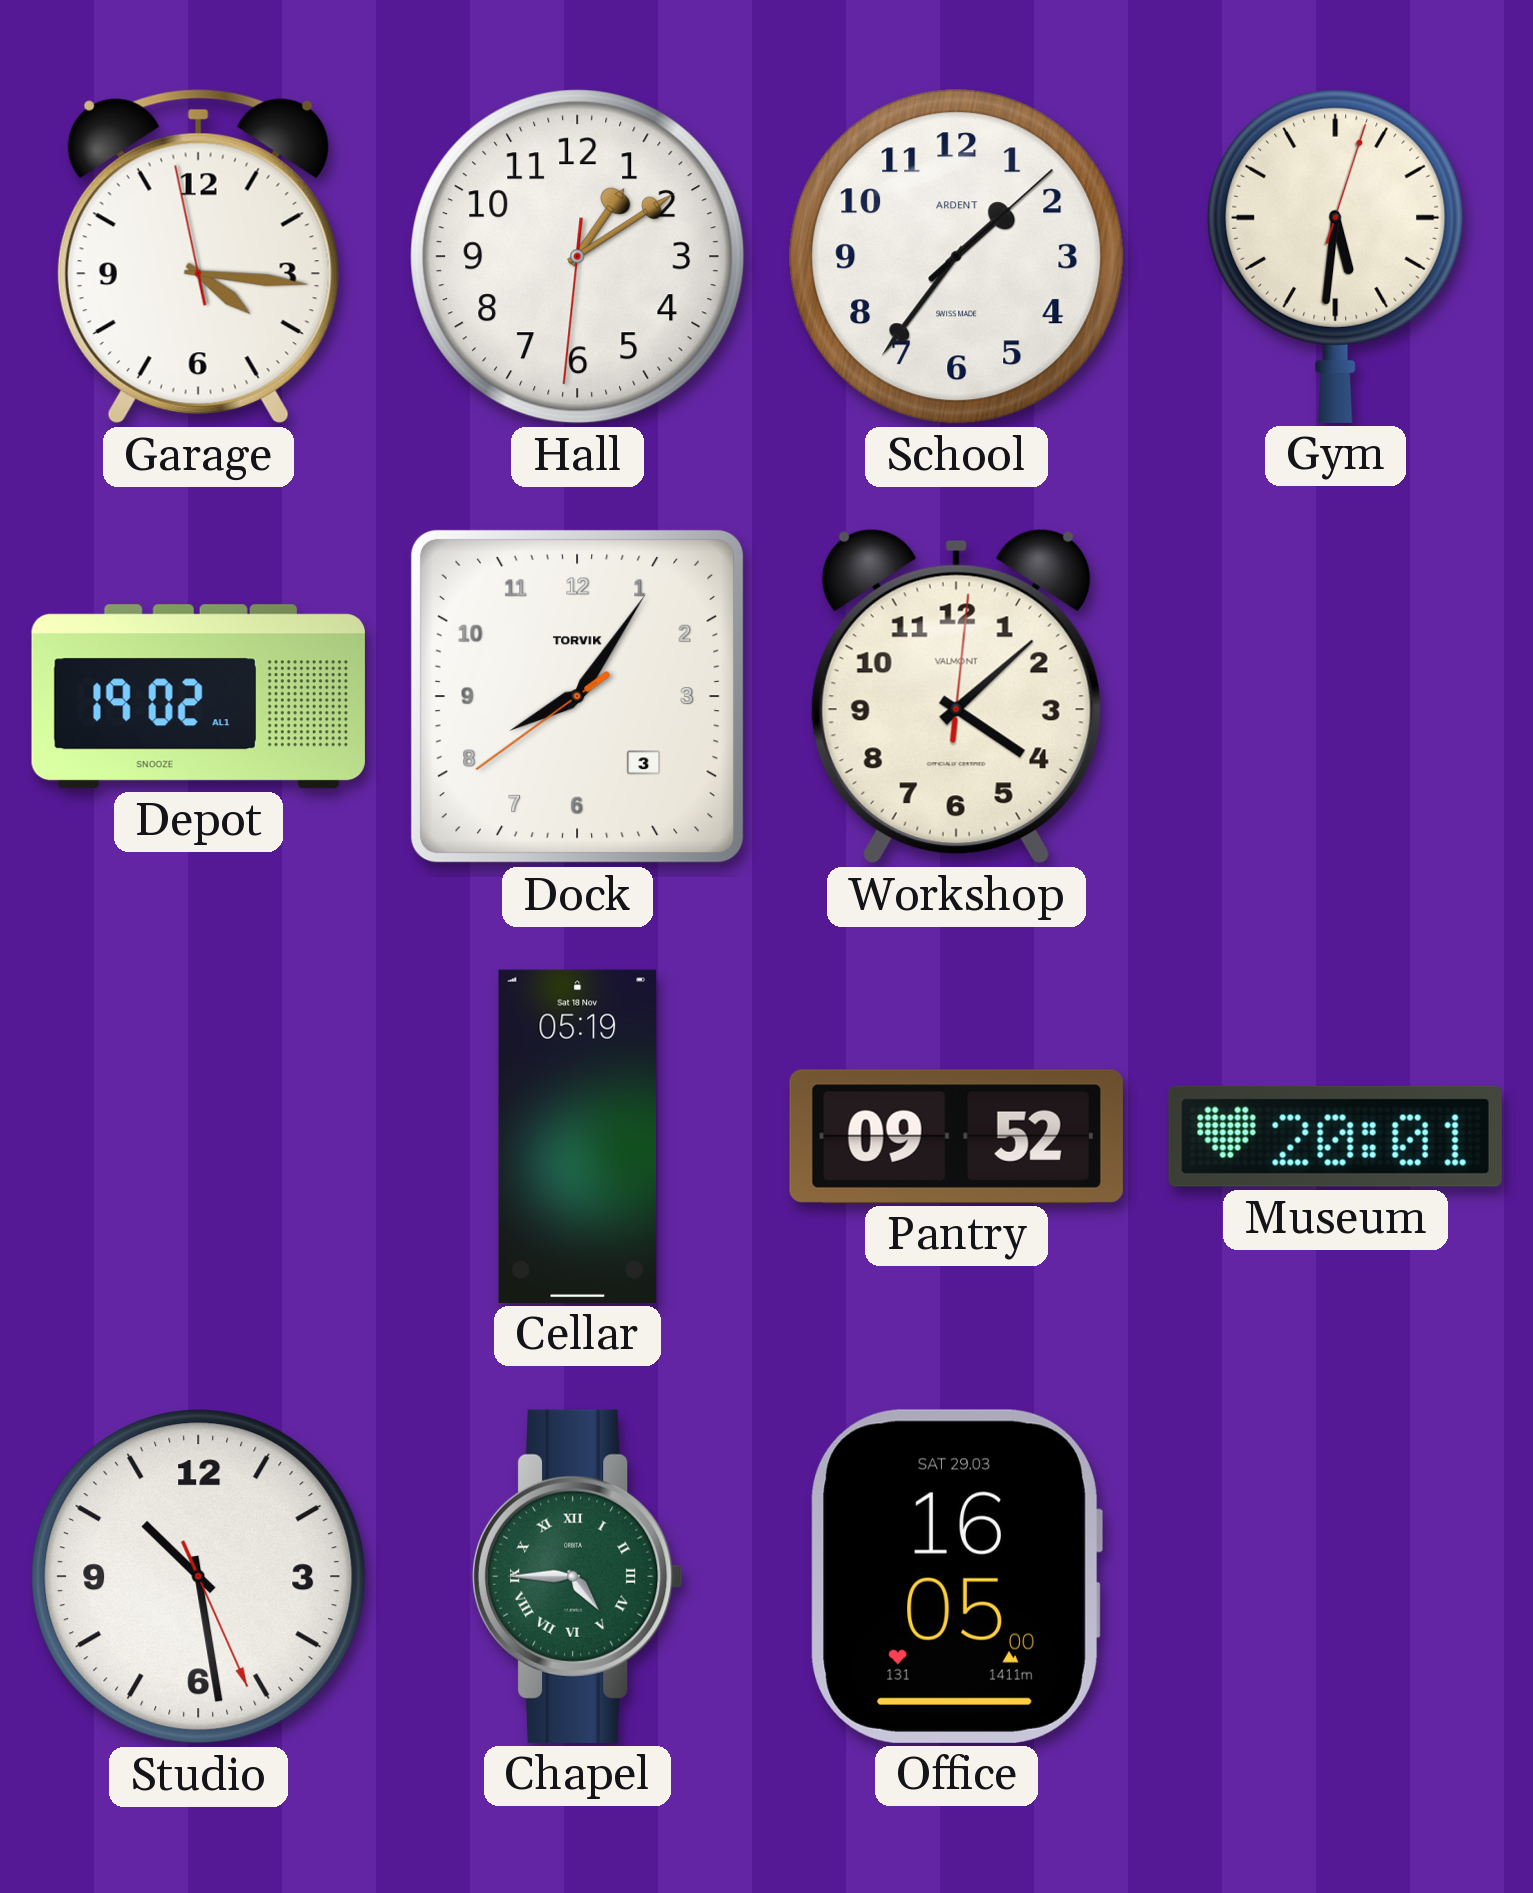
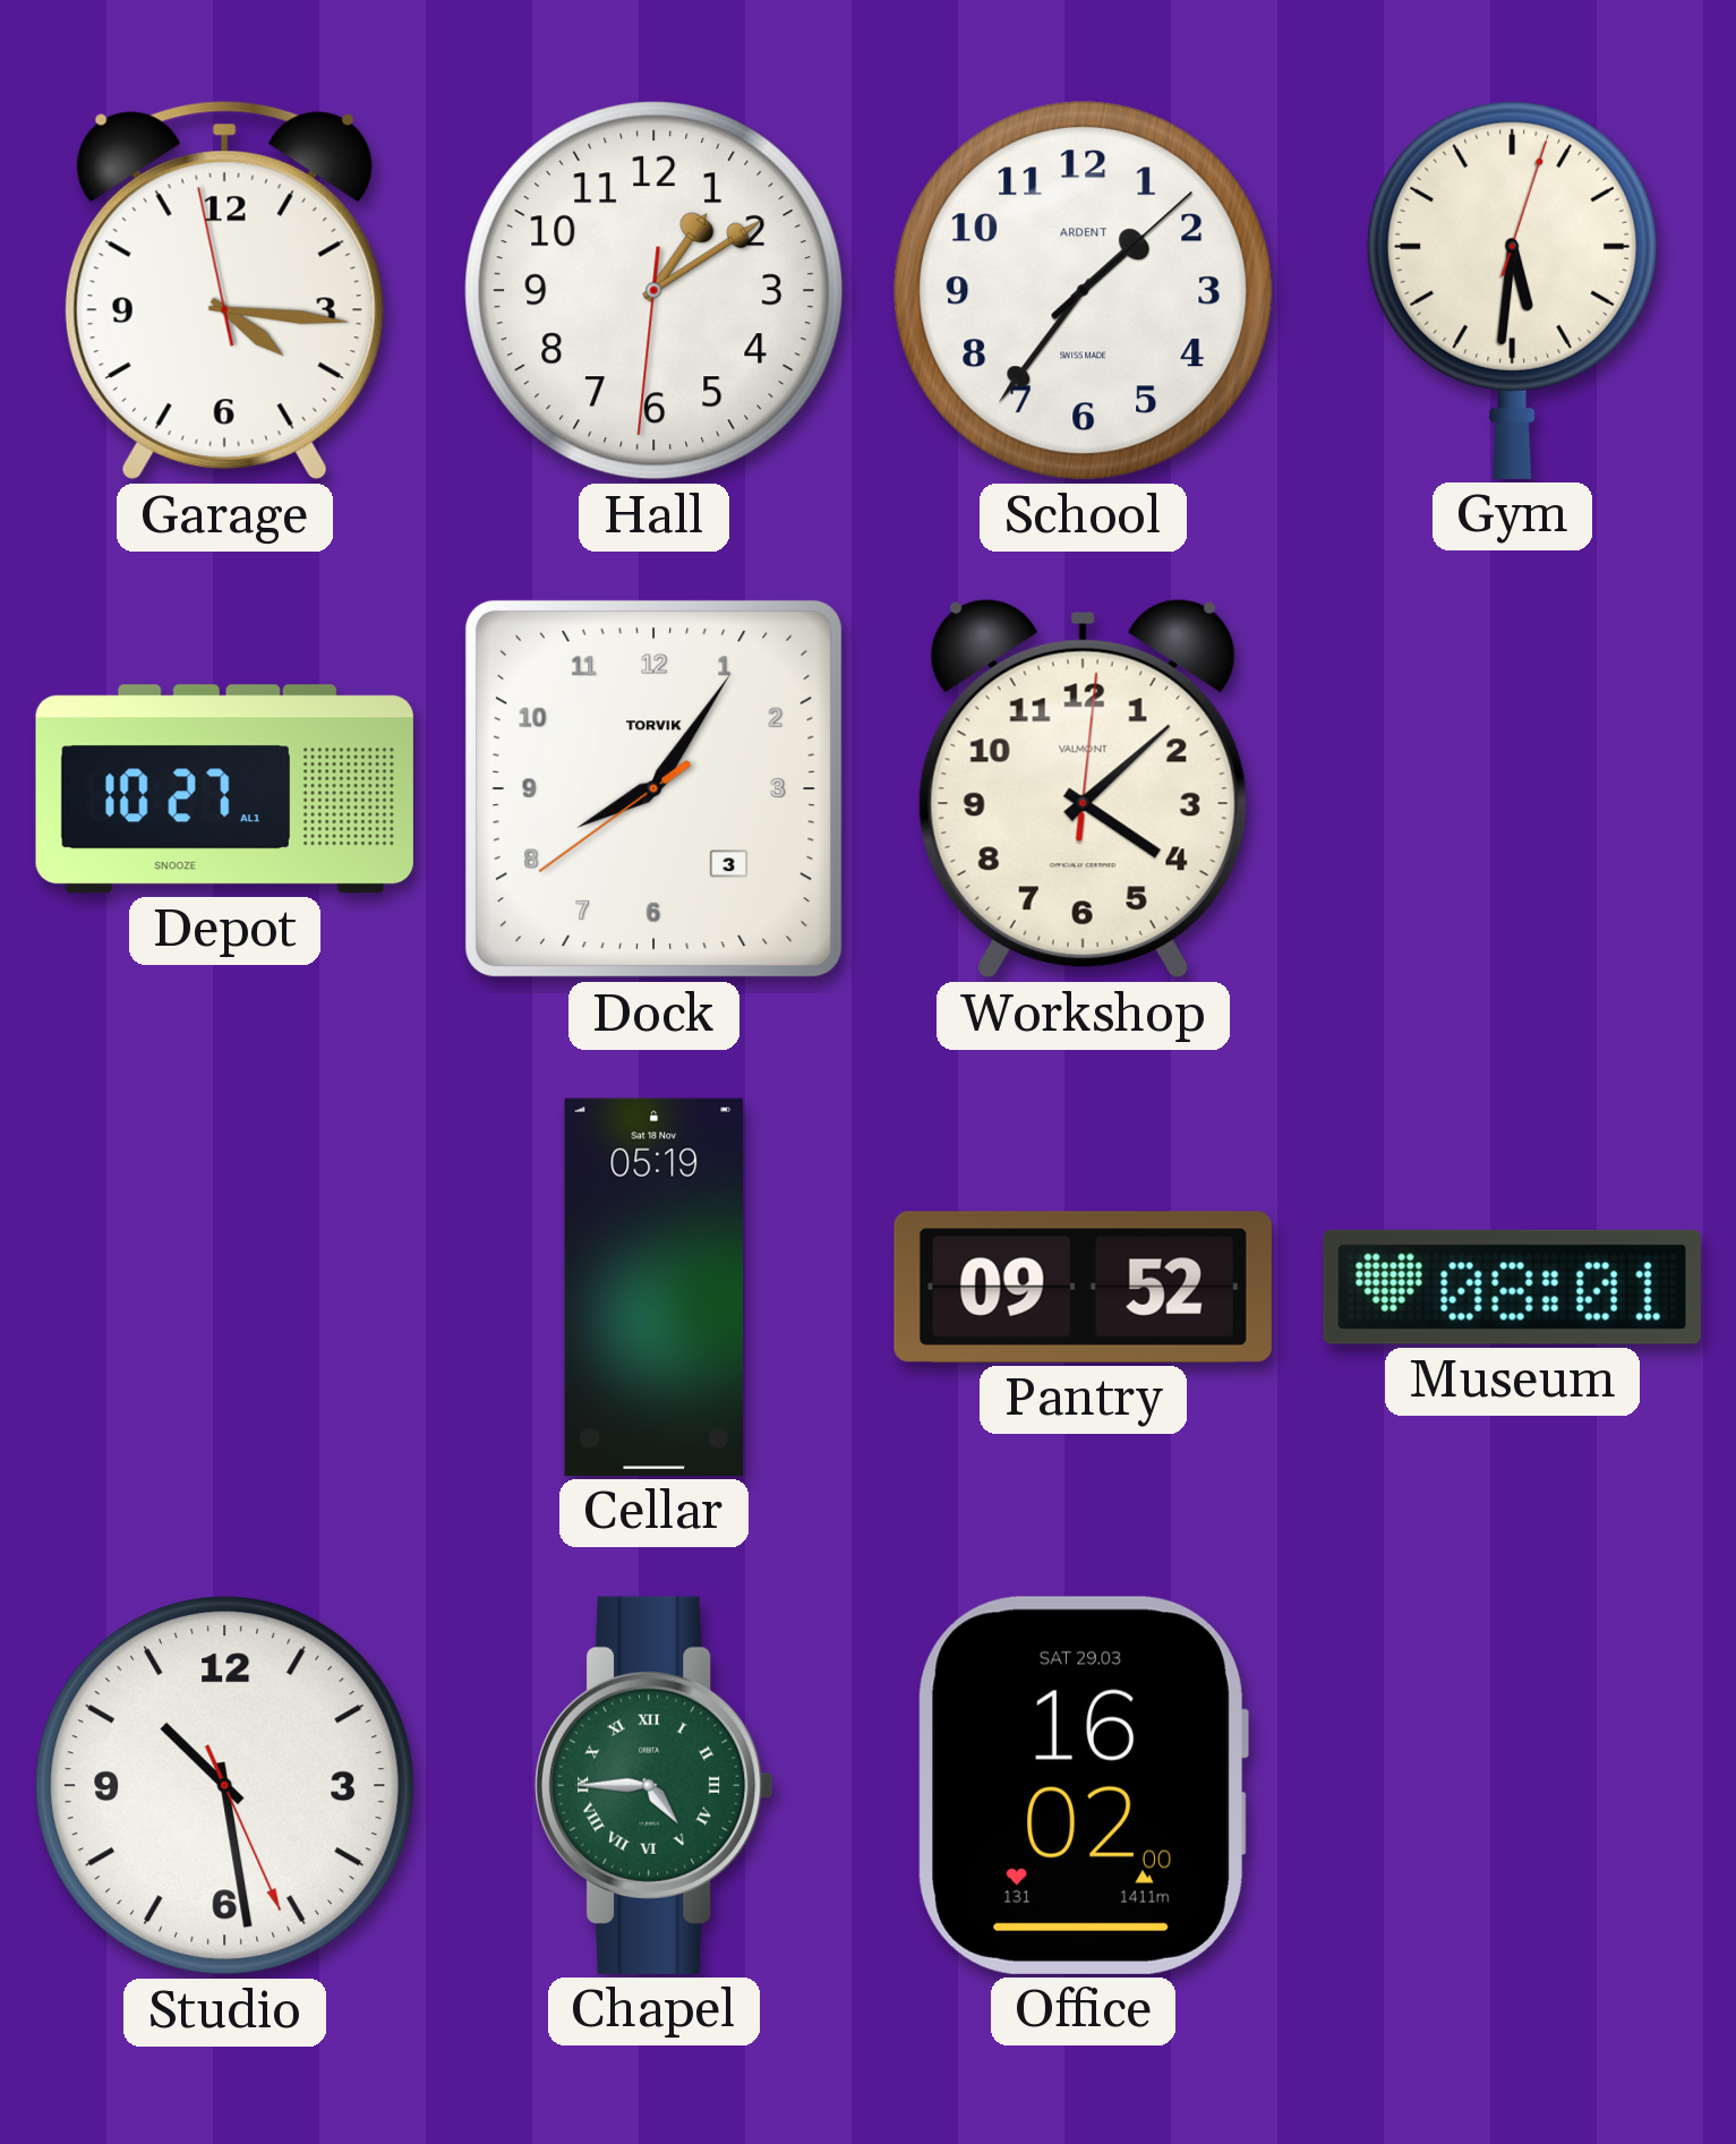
Depot: 19:02 -> 10:27
Museum: 20:01 -> 08:01
Office: 16:05 -> 16:02
